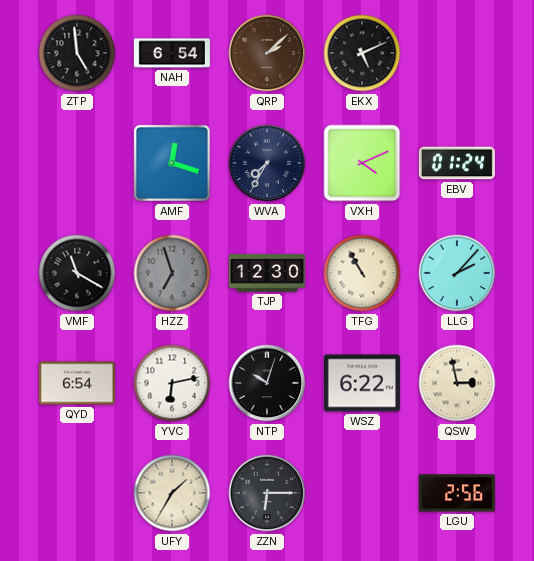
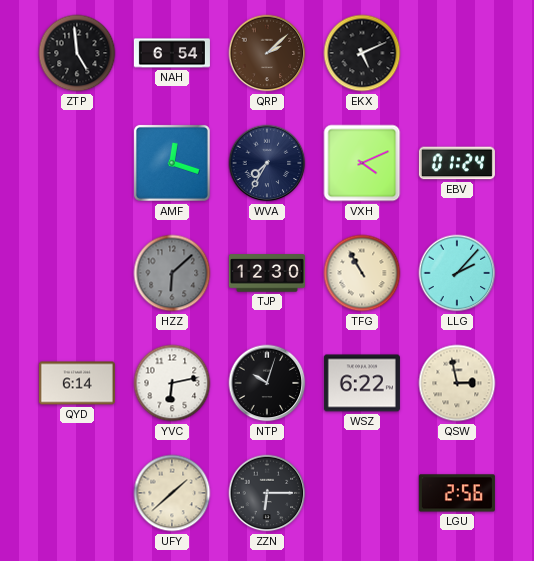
VMF: 11:20 -> none
HZZ: 6:57 -> 6:08
QYD: 6:54 -> 6:14
UFY: 1:35 -> 1:38
